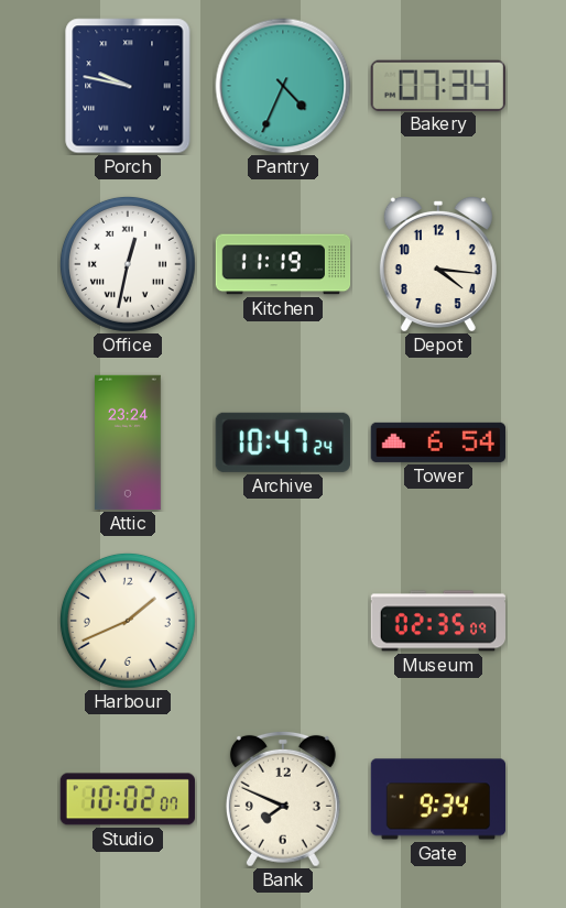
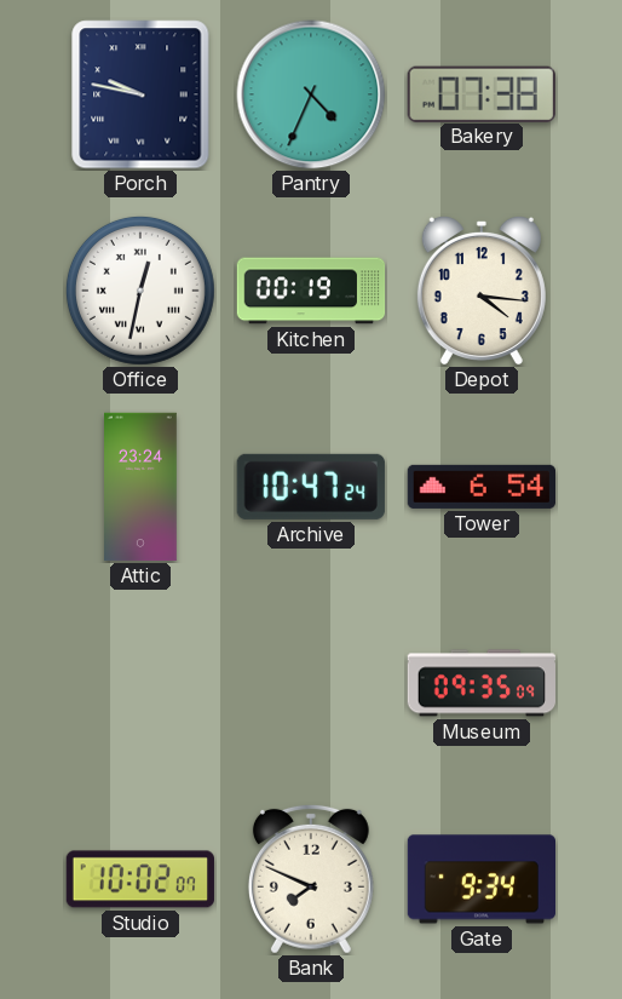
Bakery: 07:34 -> 07:38
Kitchen: 11:19 -> 00:19
Harbour: 1:41 -> none
Museum: 02:35 -> 09:35
